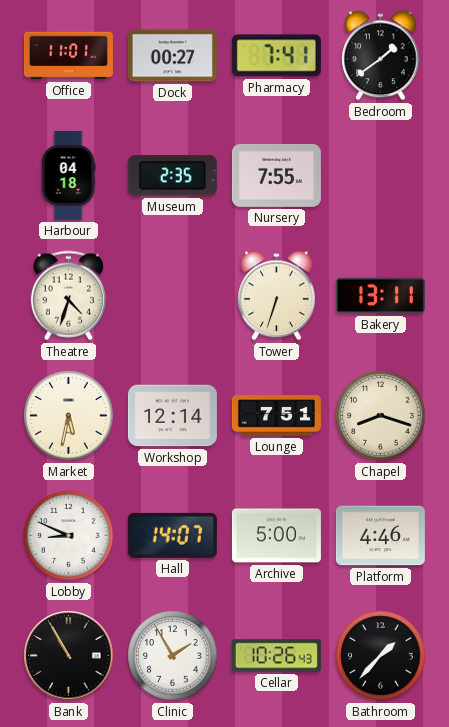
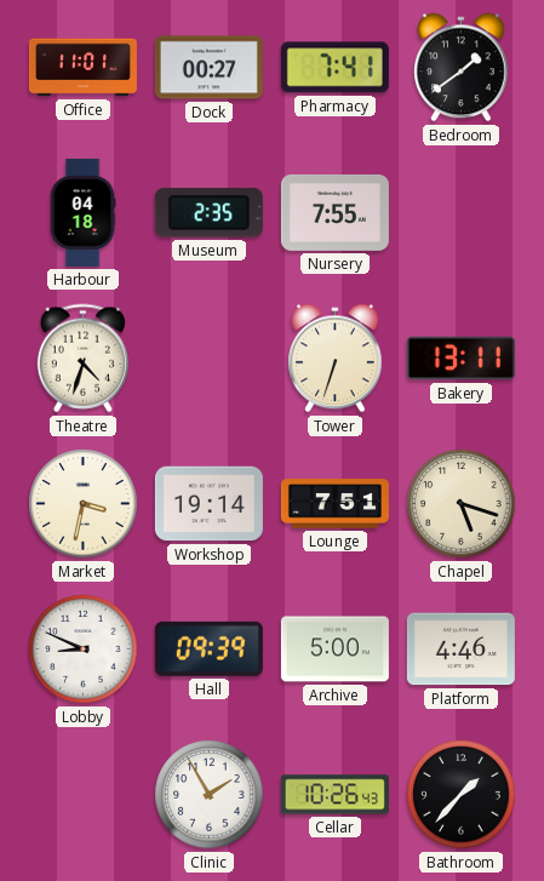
Market: 5:32 -> 3:32
Workshop: 12:14 -> 19:14
Chapel: 8:18 -> 5:18
Hall: 14:07 -> 09:39
Bank: 10:55 -> none
